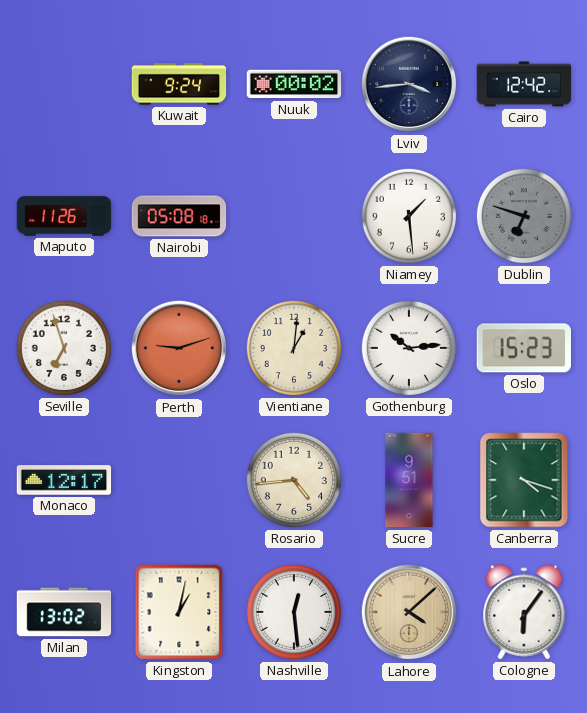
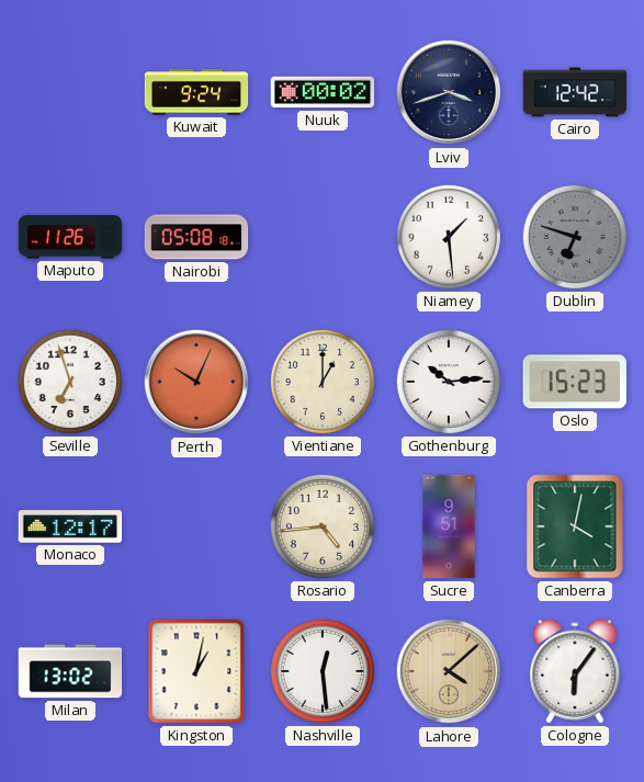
Lviv: 3:44 -> 3:42
Perth: 9:12 -> 10:04
Vientiane: 1:01 -> 1:00
Canberra: 4:18 -> 4:02
